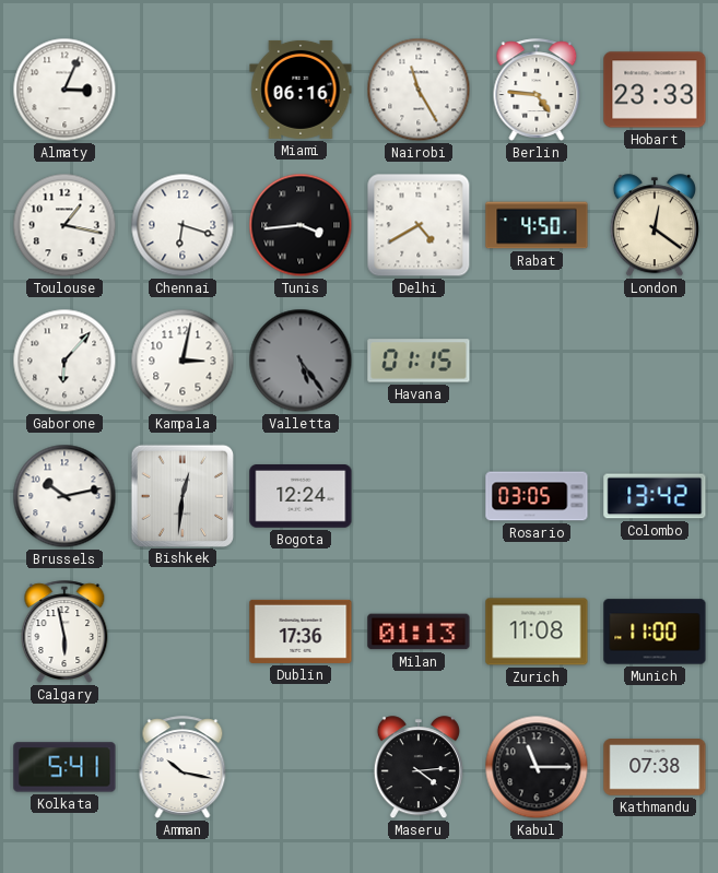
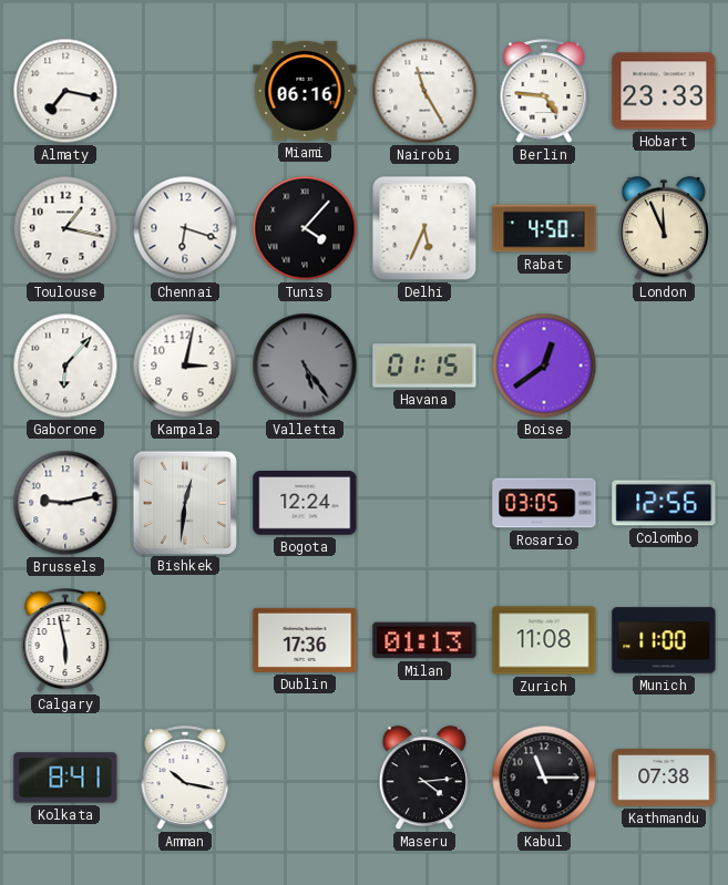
Almaty: 3:04 -> 7:17
Tunis: 3:44 -> 4:07
Delhi: 4:40 -> 5:34
London: 12:21 -> 11:56
Boise: none -> 12:39
Brussels: 10:13 -> 9:13
Colombo: 13:42 -> 12:56
Kolkata: 5:41 -> 8:41
